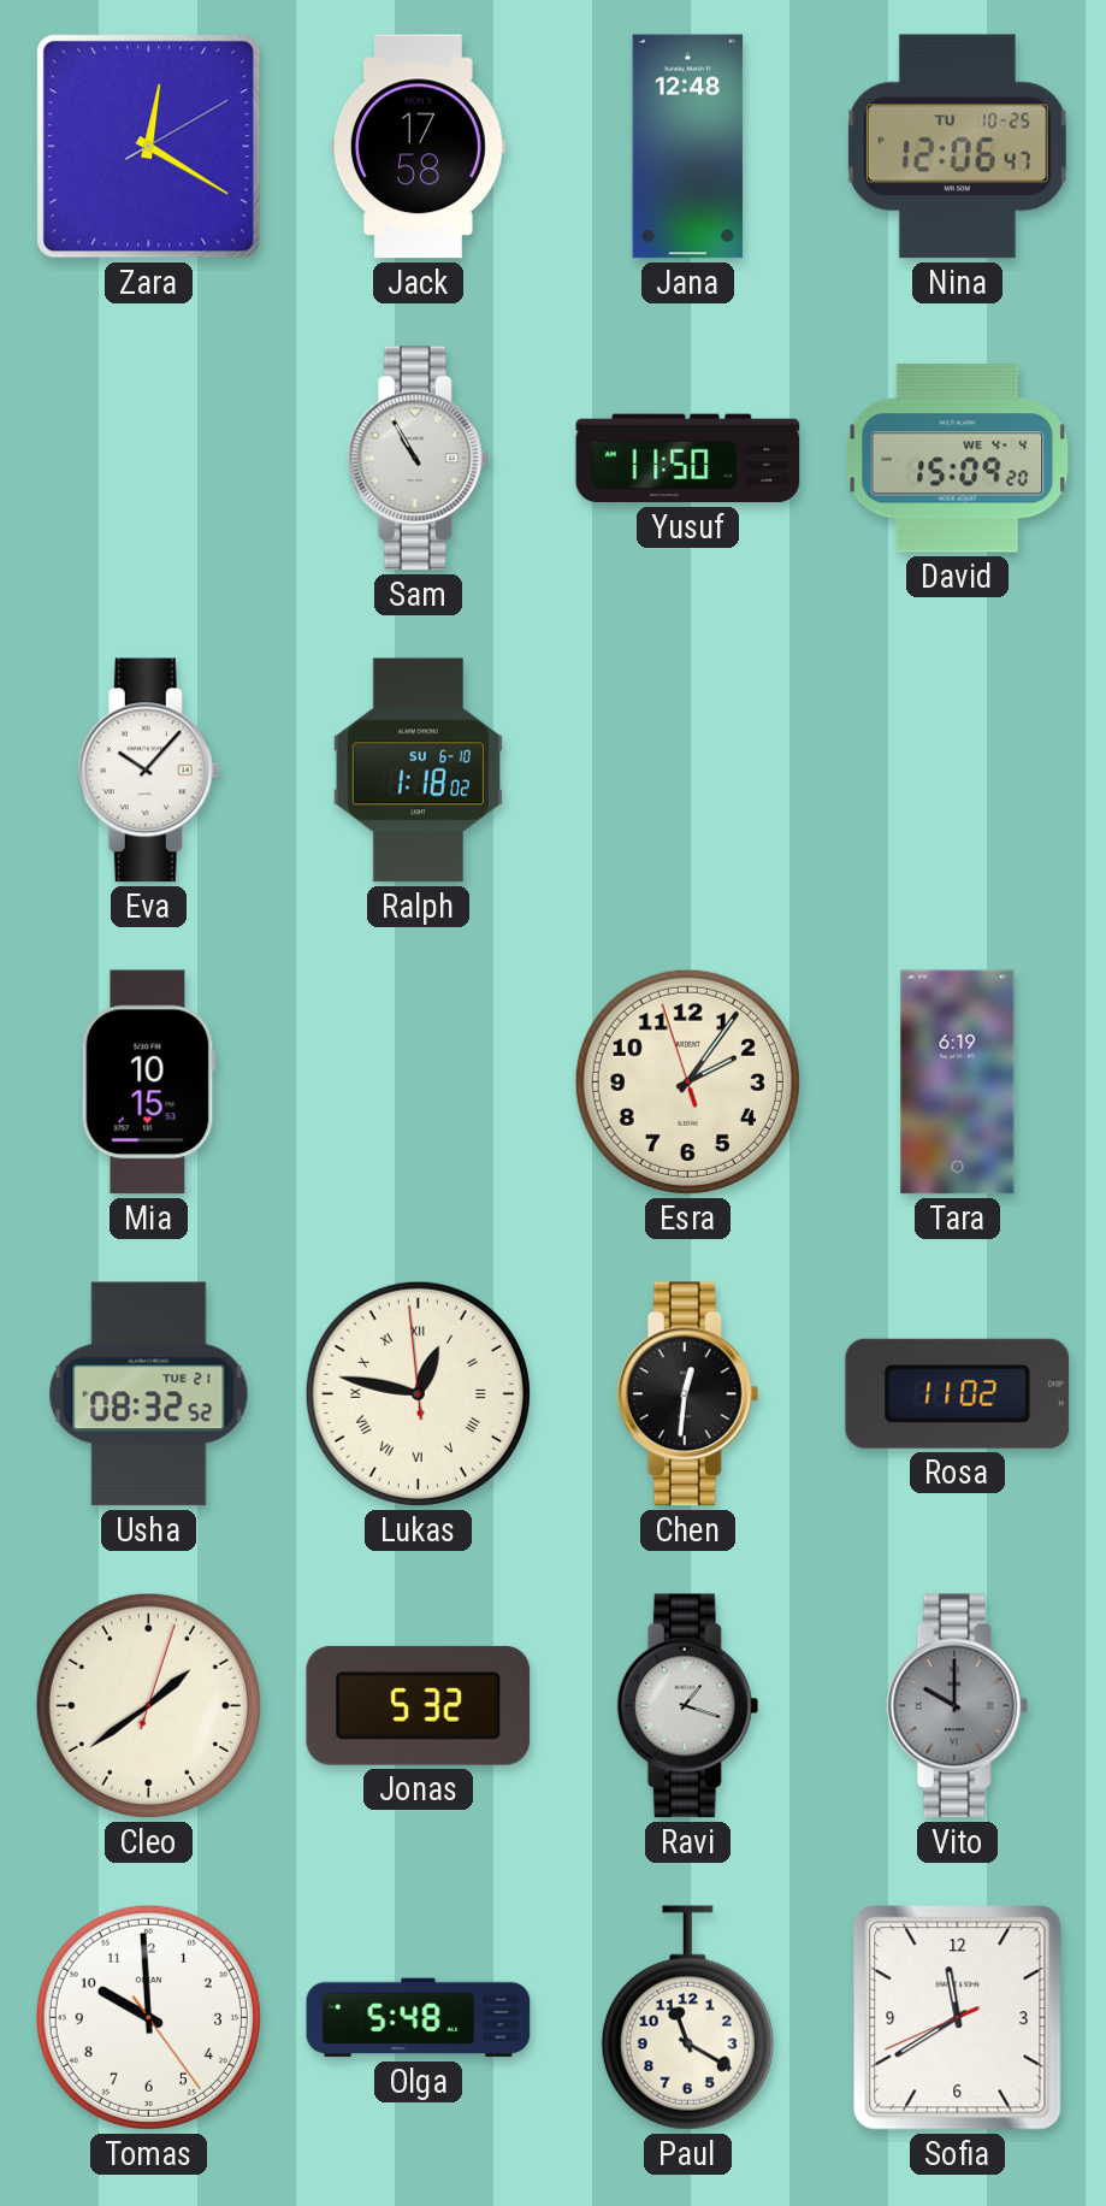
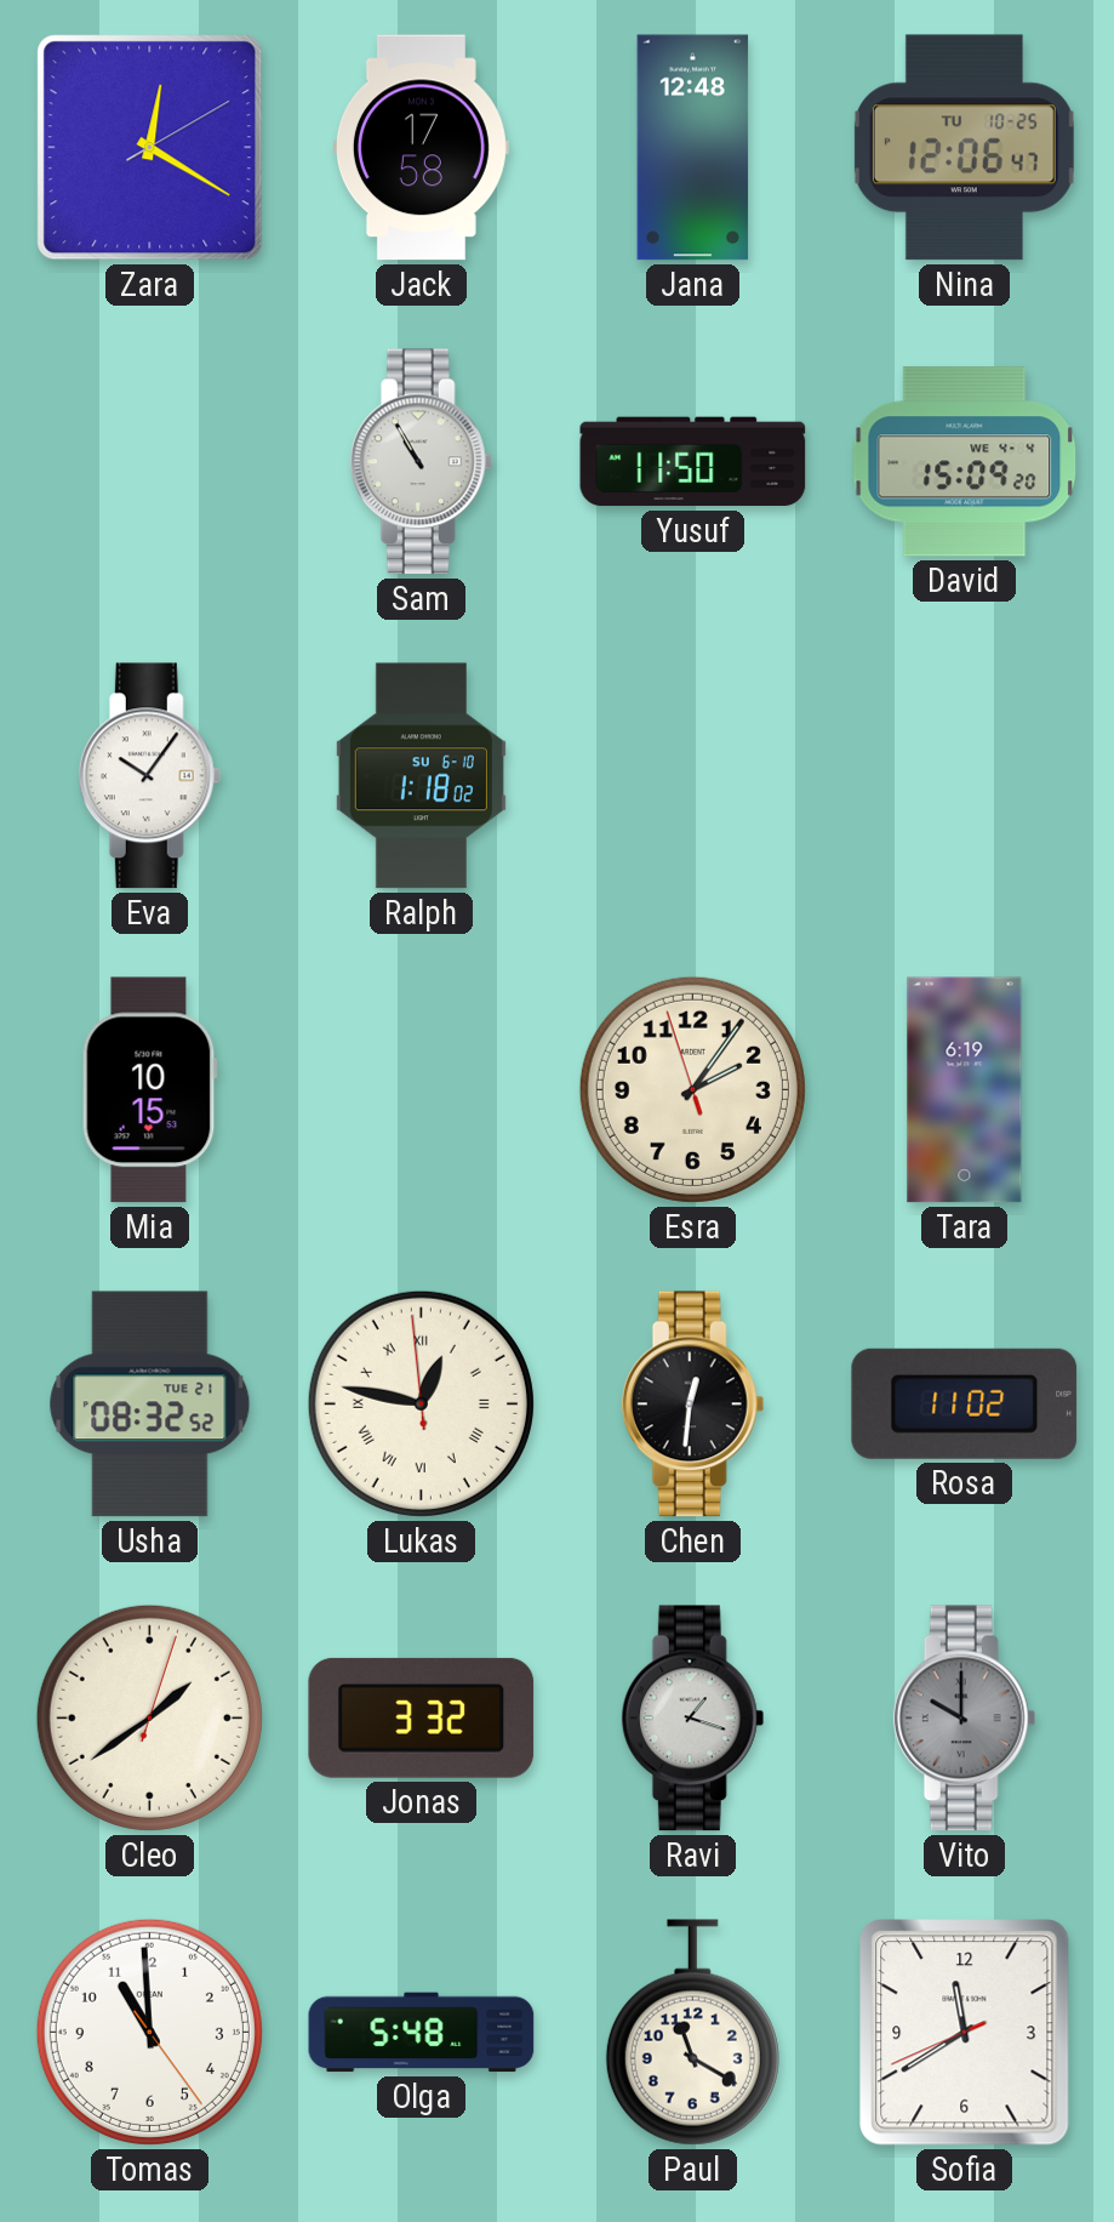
Eva: 10:07 -> 10:06
Jonas: 5:32 -> 3:32
Tomas: 9:59 -> 10:59
